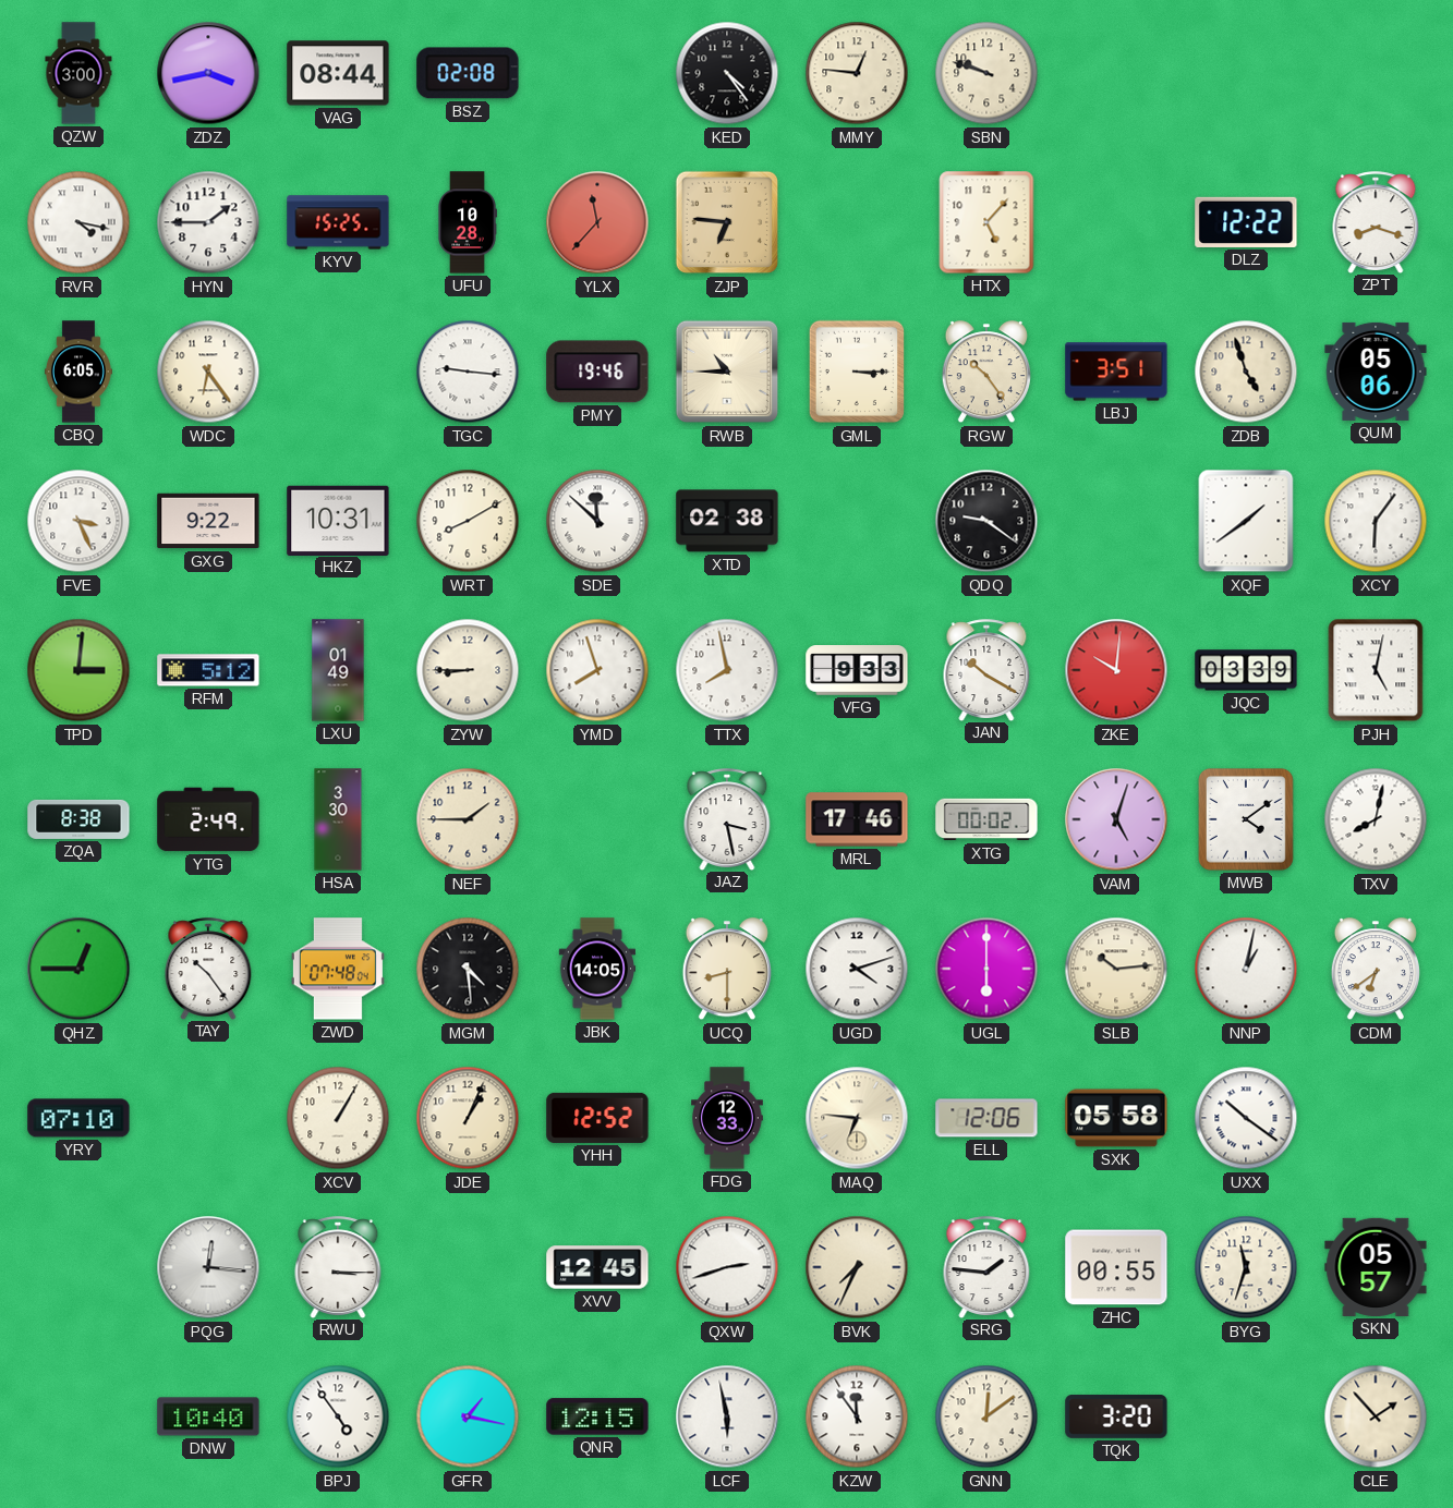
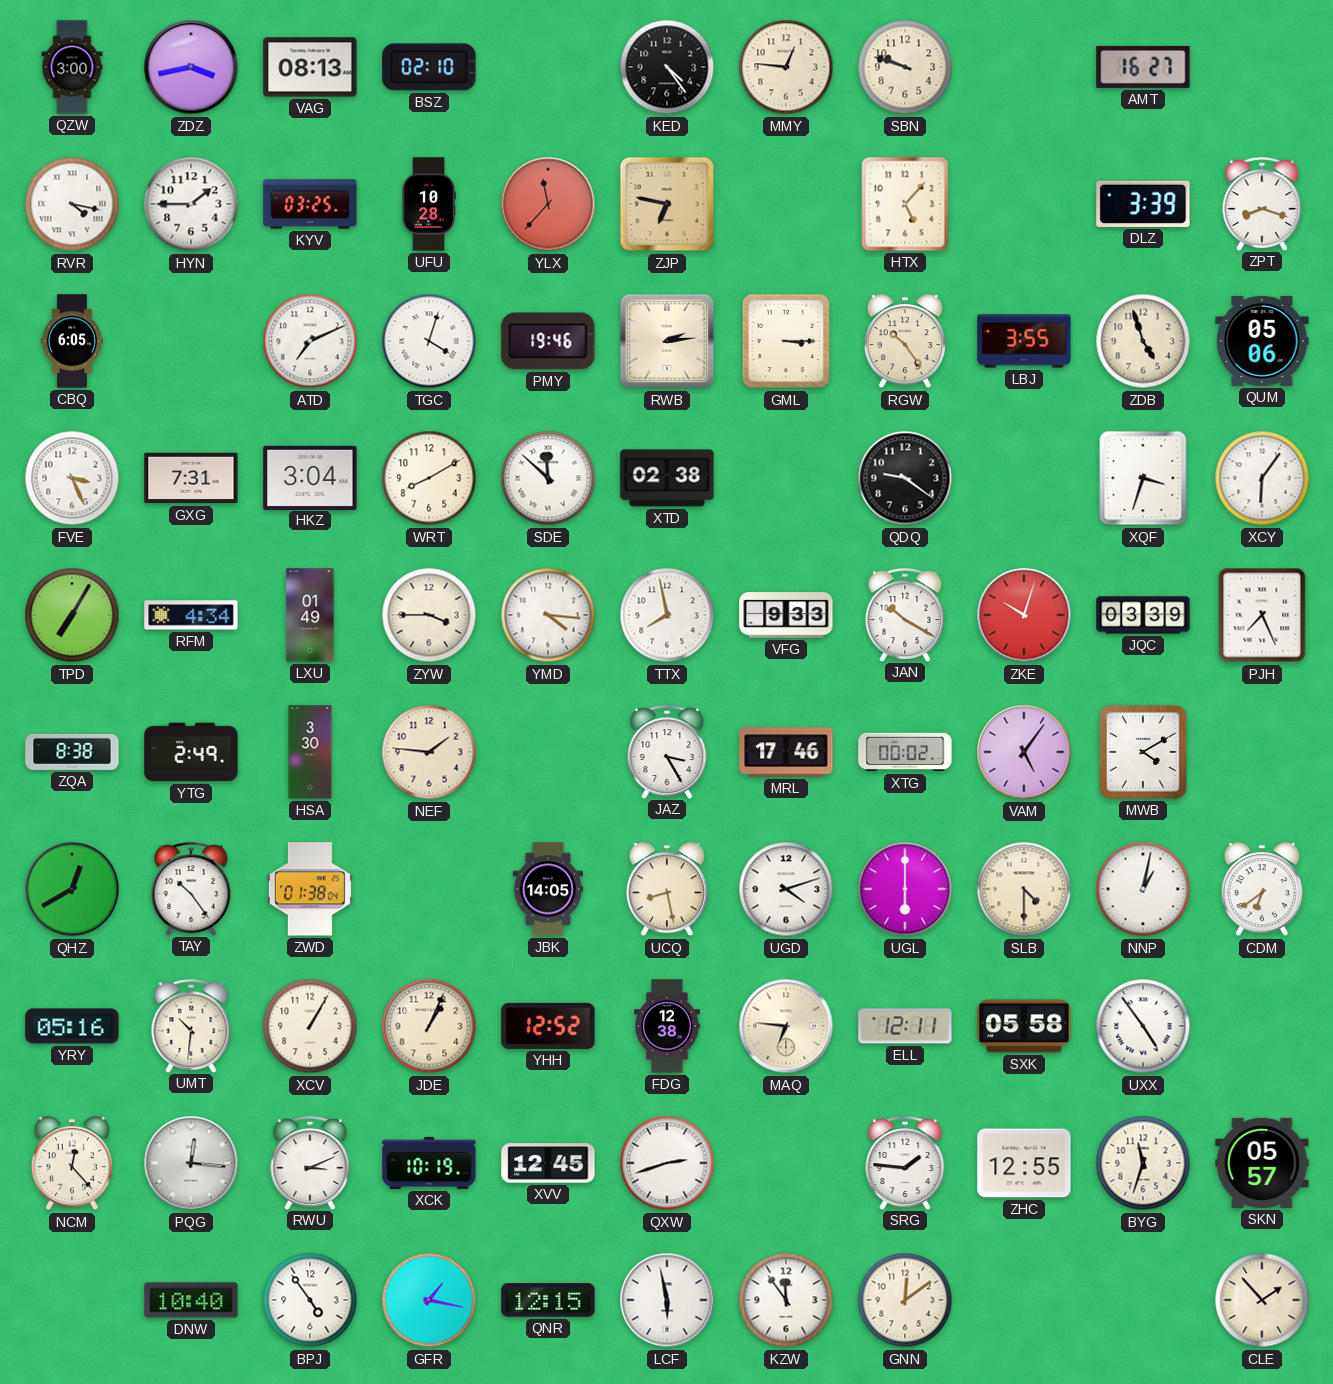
VAG: 08:44 -> 08:13
BSZ: 02:08 -> 02:10
AMT: none -> 16:27
KYV: 15:25 -> 03:25
ZJP: 6:46 -> 6:47
DLZ: 12:22 -> 3:39
WDC: 6:24 -> none
ATD: none -> 7:11
TGC: 9:16 -> 4:03
RWB: 10:45 -> 2:14
LBJ: 3:51 -> 3:55
GXG: 9:22 -> 7:31
HKZ: 10:31 -> 3:04
XQF: 1:39 -> 3:33
TPD: 3:01 -> 7:05
RFM: 5:12 -> 4:34
ZYW: 8:45 -> 3:45
YMD: 7:57 -> 4:16
ZKE: 10:01 -> 10:03
PJH: 5:02 -> 7:26
NEF: 1:45 -> 1:46
JAZ: 3:28 -> 3:25
VAM: 5:03 -> 5:06
MWB: 4:09 -> 4:10
TXV: 8:02 -> none
QHZ: 12:45 -> 12:40
ZWD: 07:48 -> 01:38
MGM: 4:29 -> none
UCQ: 8:30 -> 8:28
SLB: 10:14 -> 4:30
YRY: 07:10 -> 05:16
UMT: none -> 10:31
FDG: 12:33 -> 12:38
ELL: 12:06 -> 12:11
UXX: 10:21 -> 4:54
NCM: none -> 12:23
RWU: 3:15 -> 3:11
XCK: none -> 10:19
BVK: 7:34 -> none
ZHC: 00:55 -> 12:55
TQK: 3:20 -> none
